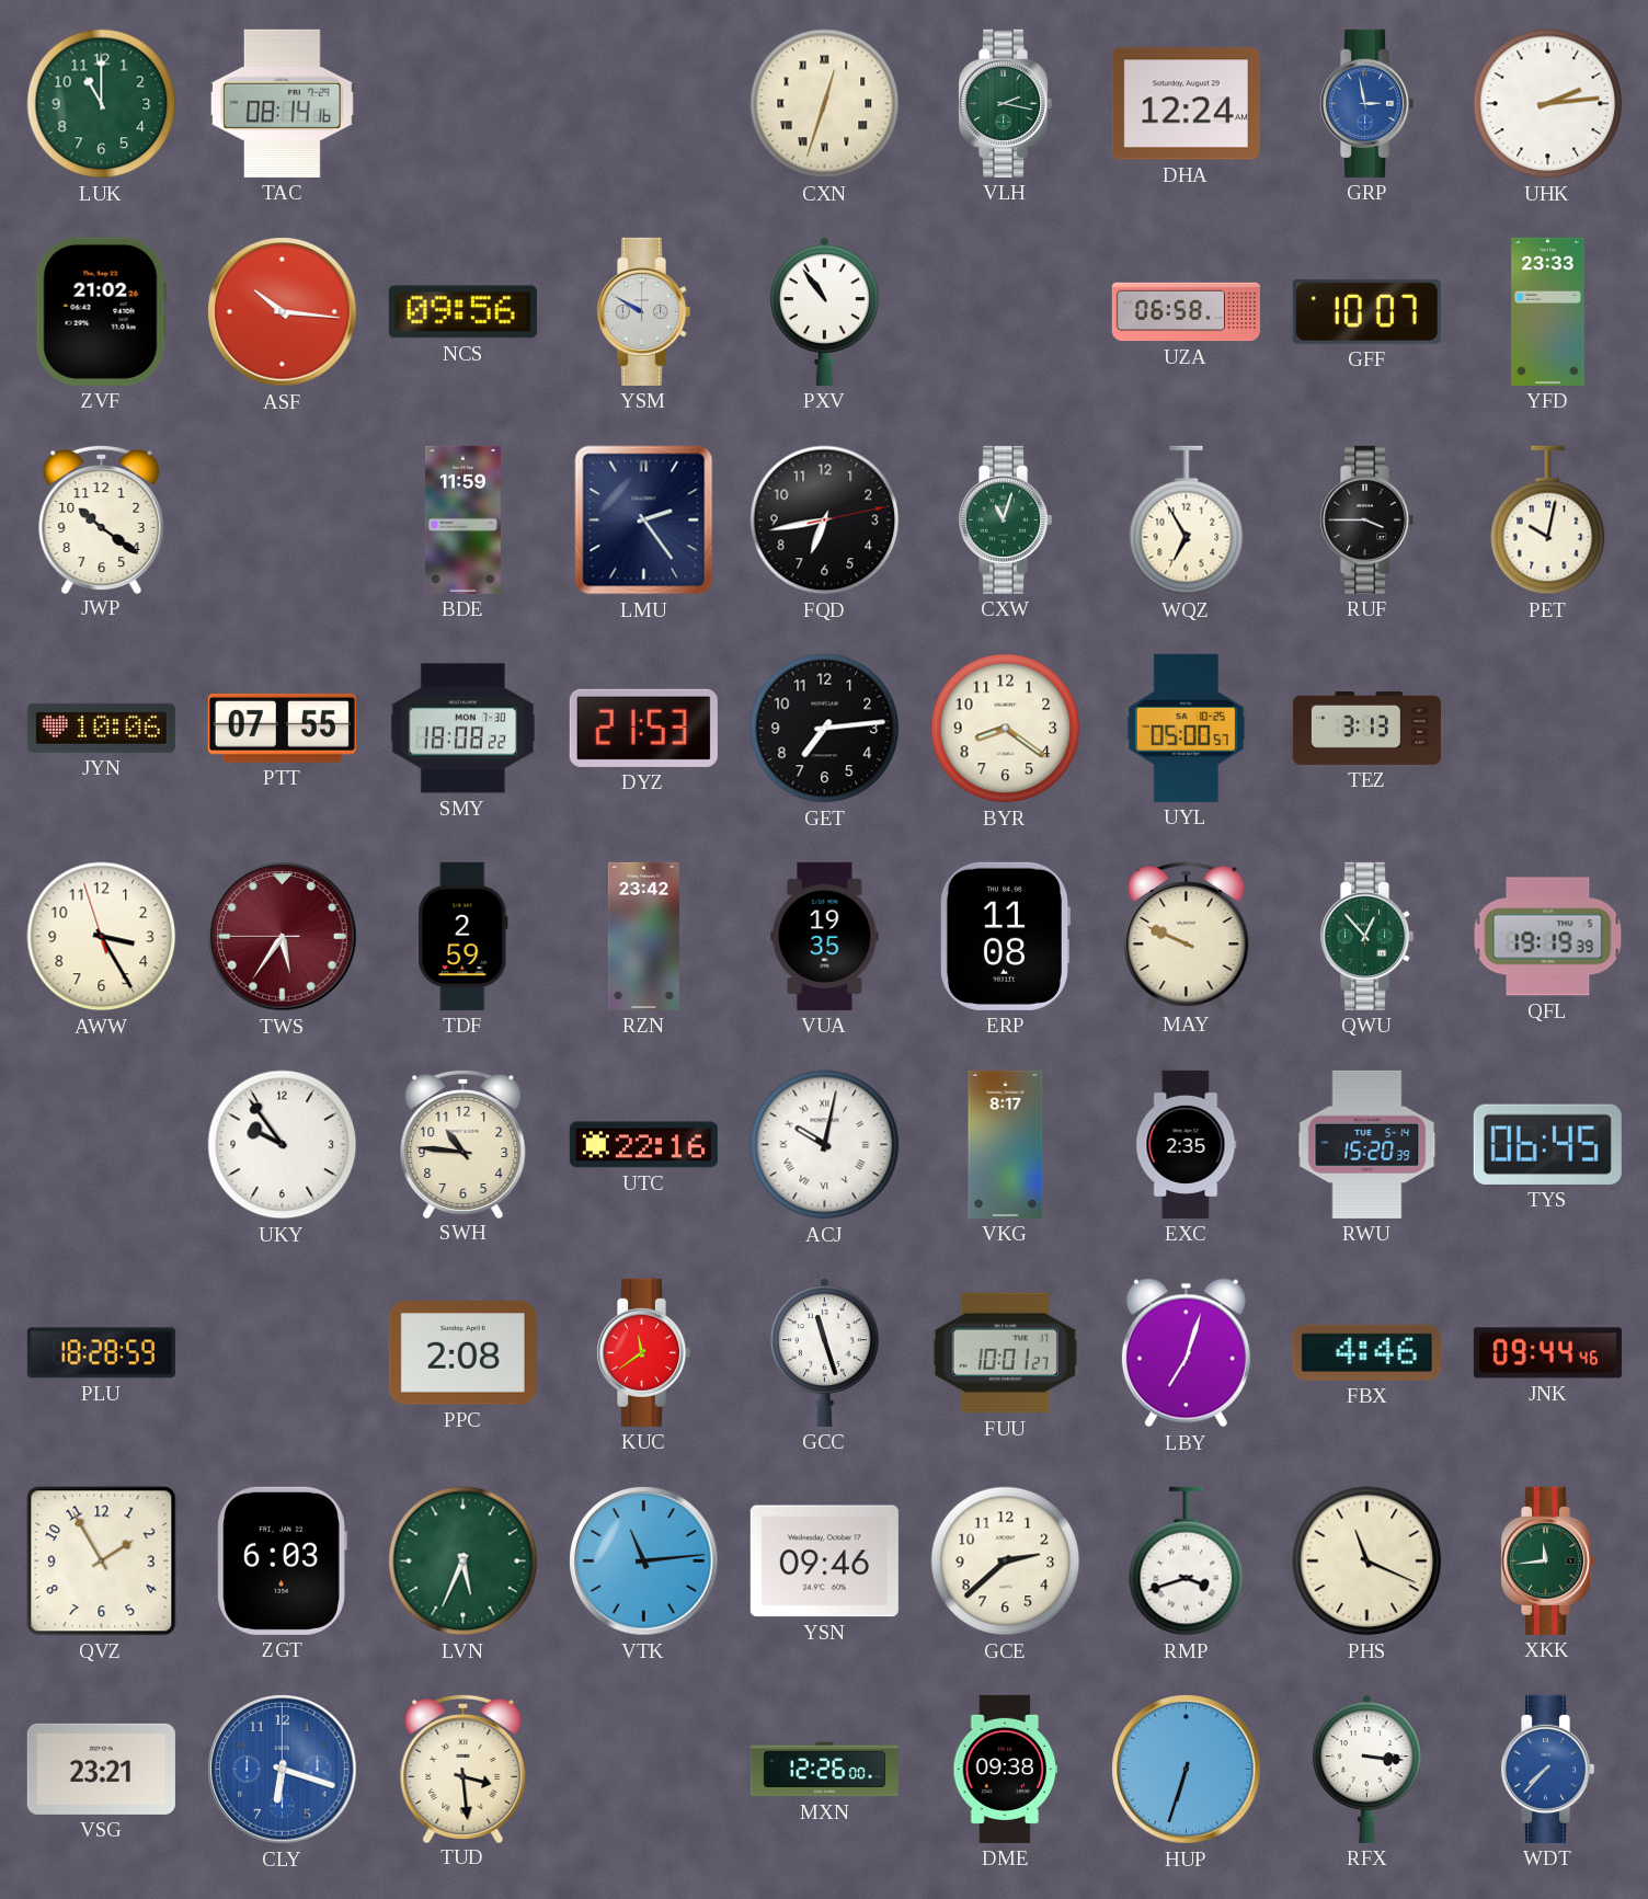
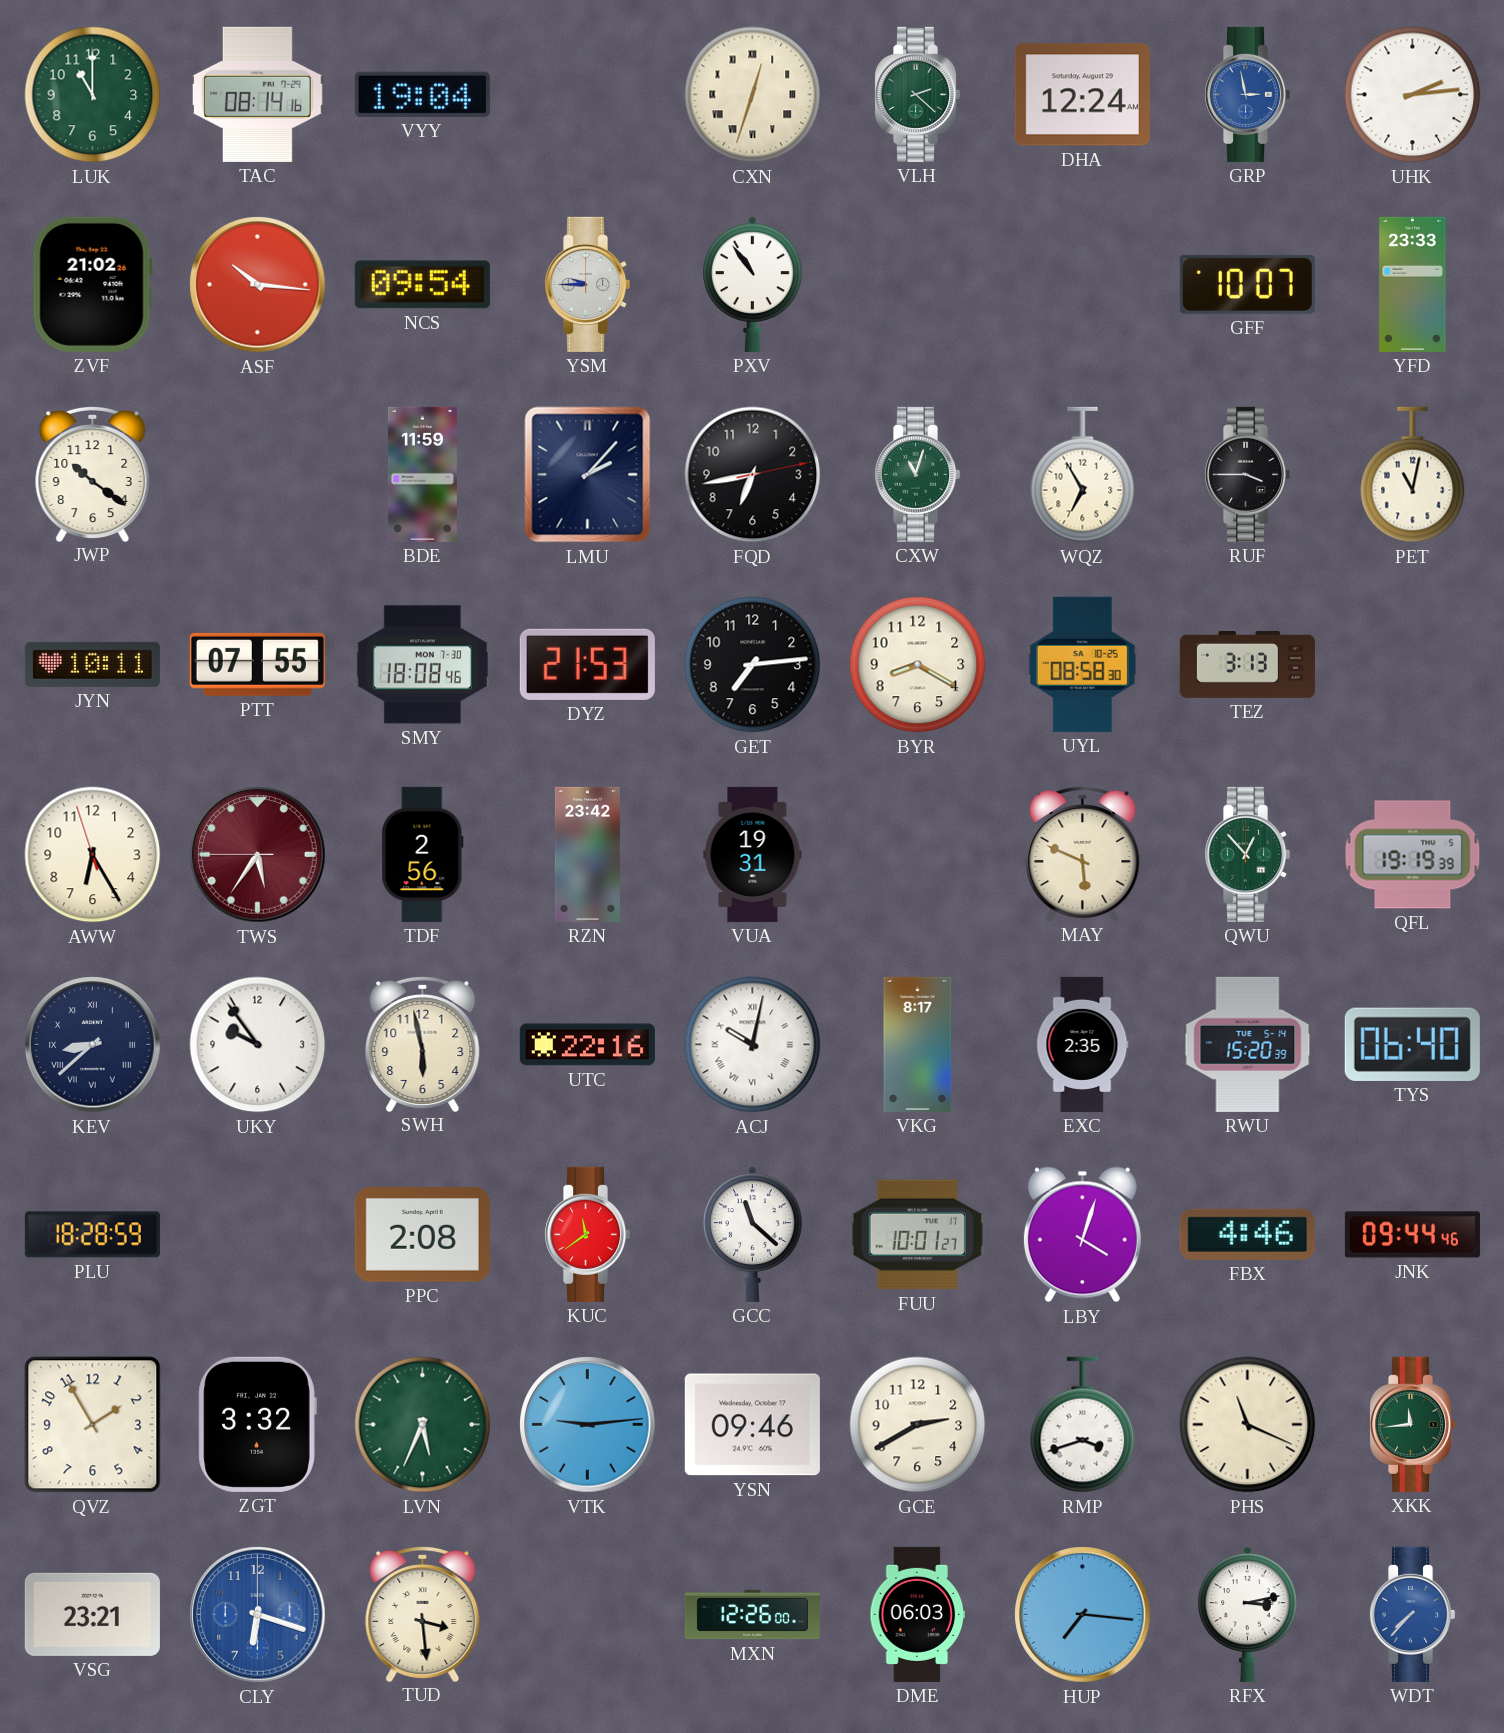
VYY: none -> 19:04
VLH: 2:17 -> 2:22
NCS: 09:56 -> 09:54
YSM: 9:50 -> 9:45
UZA: 06:58 -> none
LMU: 2:24 -> 2:07
PET: 10:02 -> 11:02
JYN: 10:06 -> 10:11
SMY: 18:08:22 -> 18:08:46
BYR: 8:21 -> 8:20
UYL: 05:00 -> 08:58
AWW: 3:24 -> 6:24
TDF: 2:59 -> 2:56
VUA: 19:35 -> 19:31
ERP: 11:08 -> none
MAY: 9:49 -> 5:49
KEV: none -> 8:38
SWH: 10:46 -> 5:58
TYS: 06:45 -> 06:40
GCC: 11:27 -> 11:22
LBY: 7:03 -> 4:03
ZGT: 6:03 -> 3:32
VTK: 11:14 -> 9:14
GCE: 2:38 -> 2:40
DME: 09:38 -> 06:03
HUP: 6:33 -> 7:16
RFX: 3:16 -> 3:13
